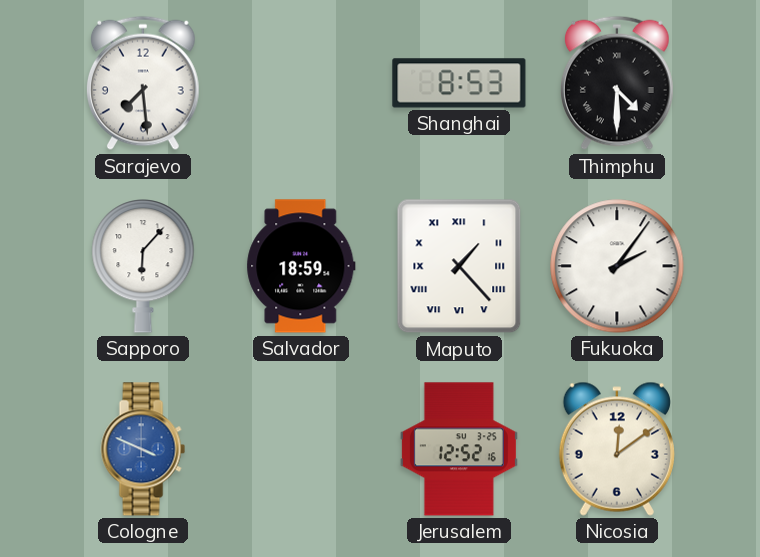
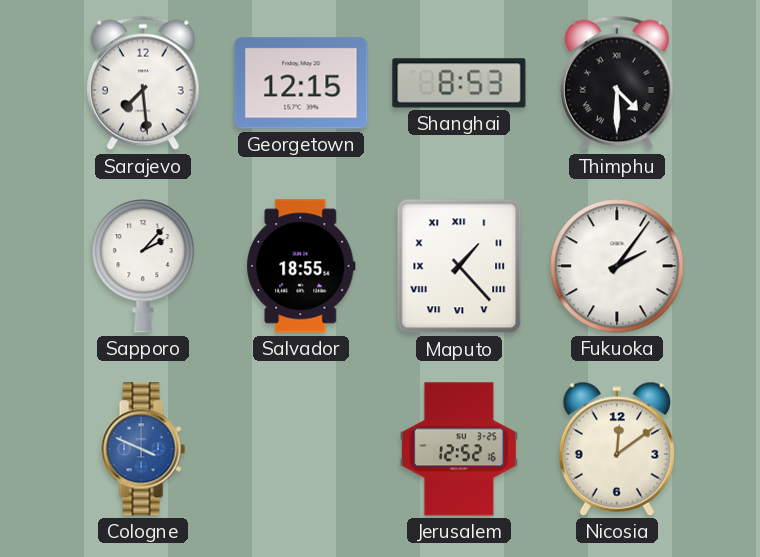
Georgetown: none -> 12:15
Sapporo: 6:07 -> 2:07
Salvador: 18:59 -> 18:55
